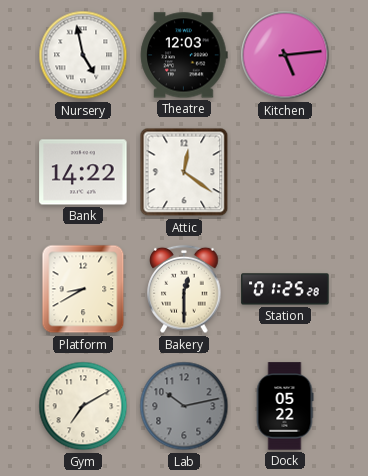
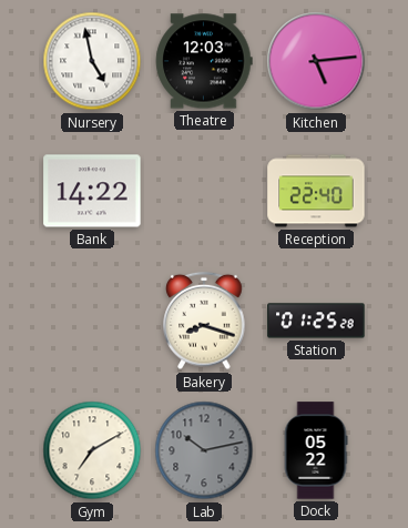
Attic: 12:21 -> none
Reception: none -> 22:40
Platform: 8:40 -> none
Bakery: 12:30 -> 8:18
